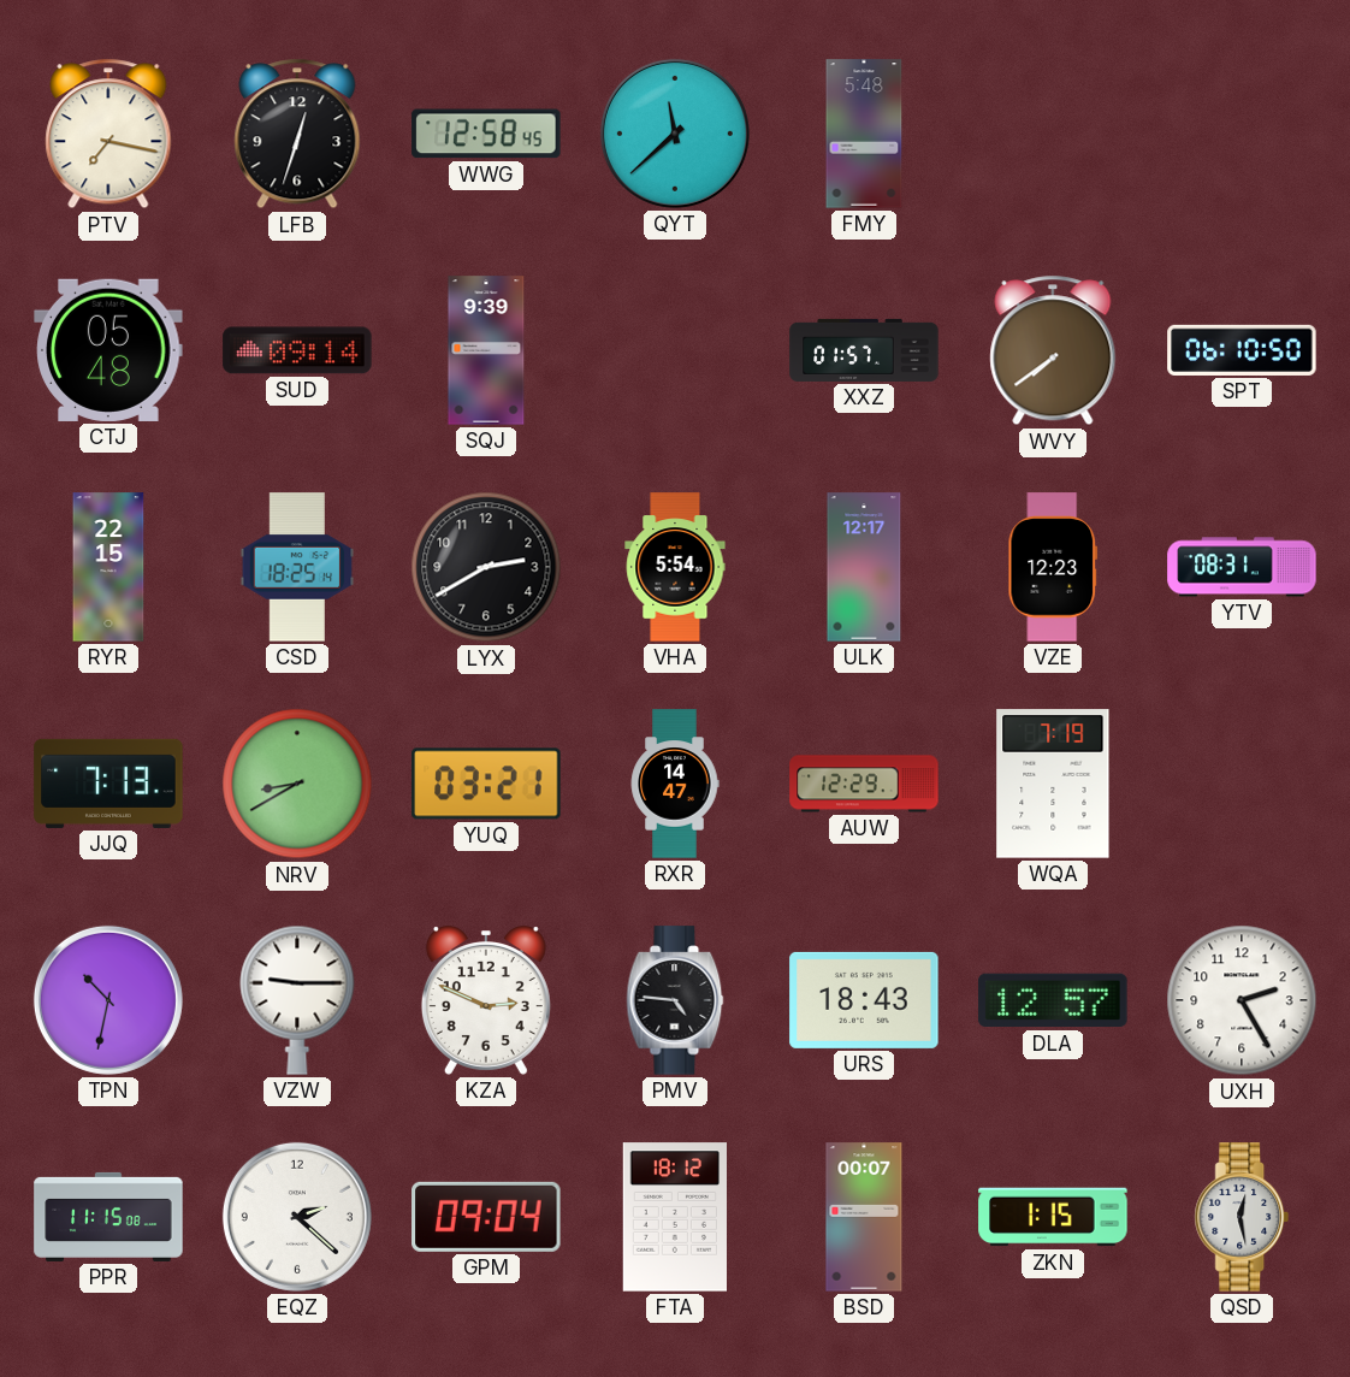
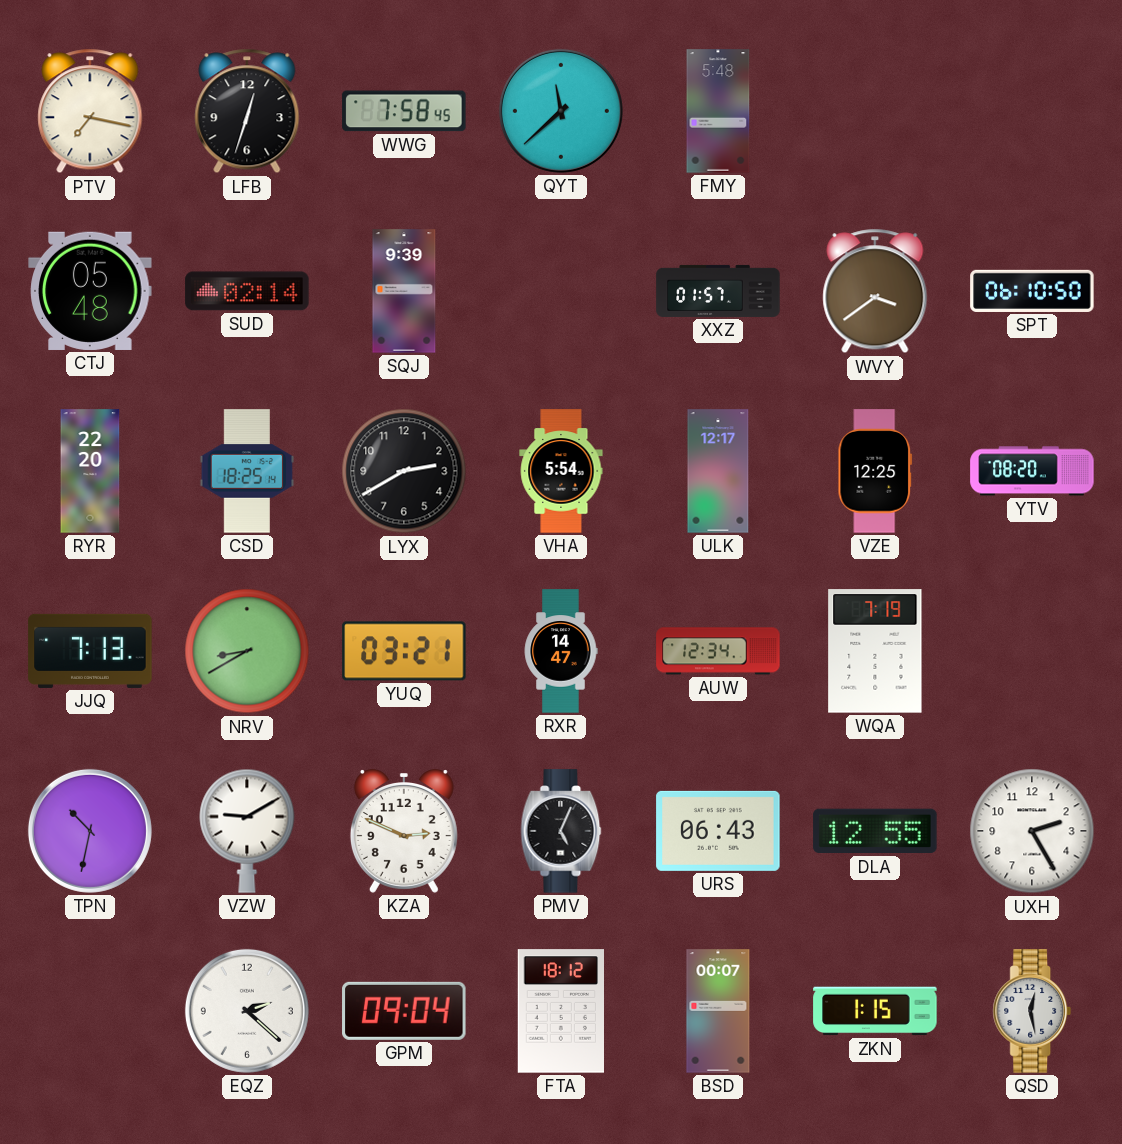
WWG: 12:58 -> 7:58
SUD: 09:14 -> 02:14
WVY: 7:39 -> 3:39
RYR: 22:15 -> 22:20
VZE: 12:23 -> 12:25
YTV: 08:31 -> 08:20
AUW: 12:29 -> 12:34
VZW: 9:15 -> 9:10
PMV: 4:46 -> 5:04
URS: 18:43 -> 06:43
DLA: 12:57 -> 12:55
PPR: 11:15 -> none
